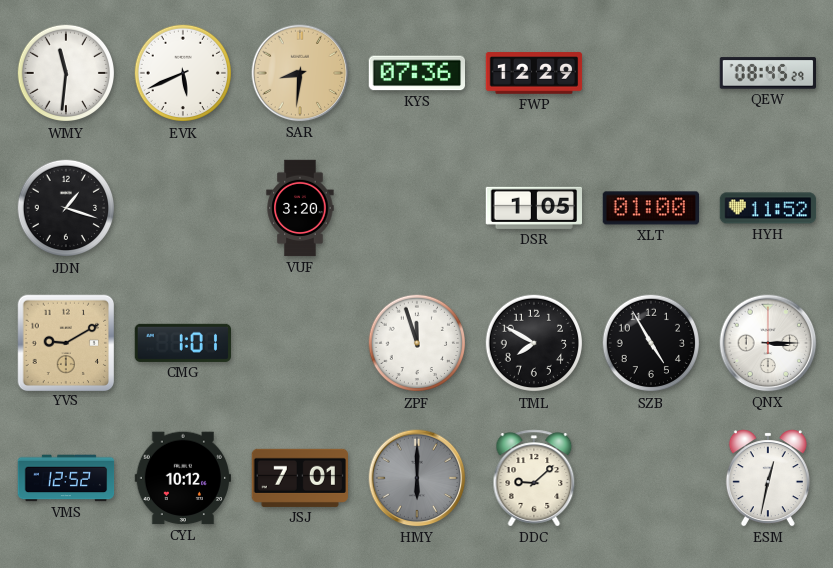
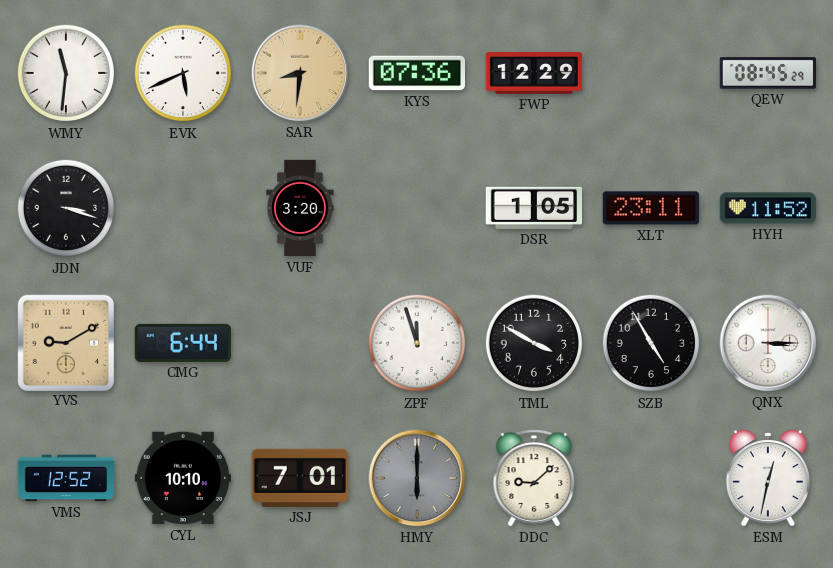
JDN: 1:18 -> 3:18
XLT: 01:00 -> 23:11
CMG: 1:01 -> 6:44
TML: 7:50 -> 3:50
CYL: 10:12 -> 10:10
